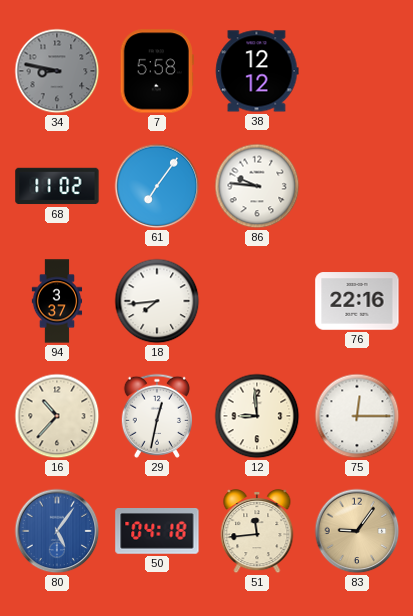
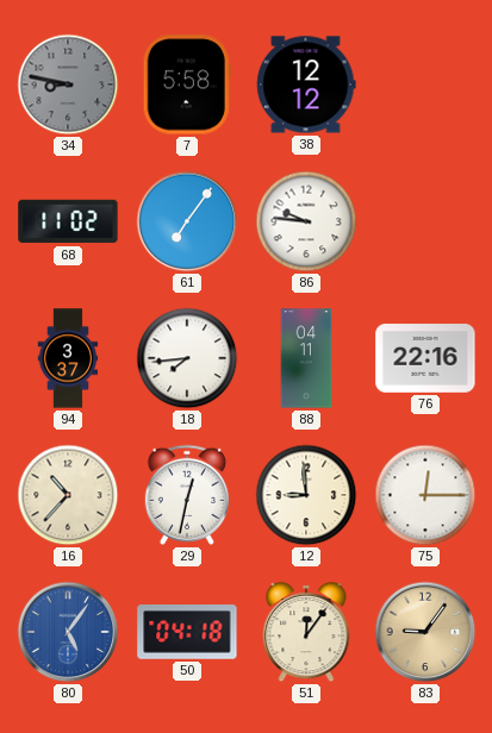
88: none -> 04:11
51: 11:44 -> 12:06
